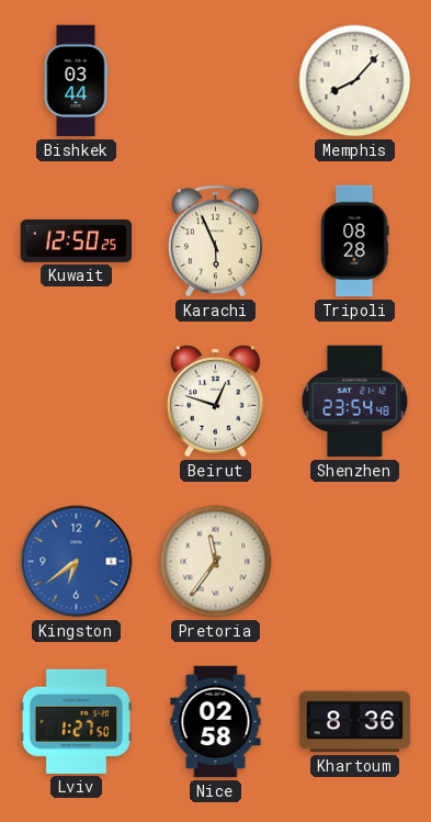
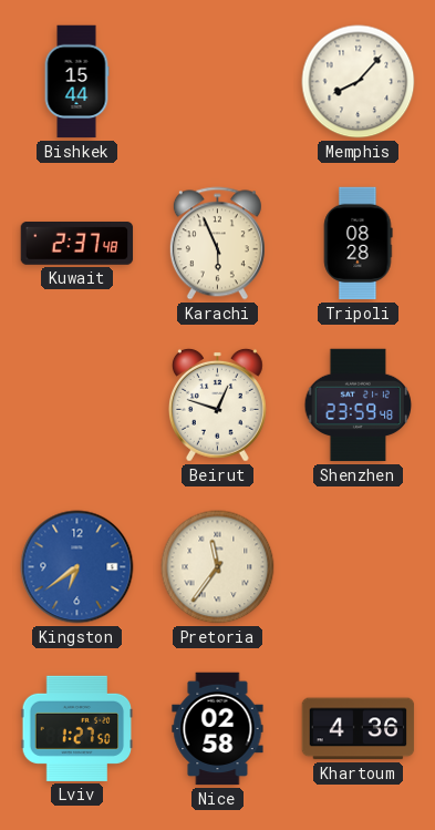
Bishkek: 03:44 -> 15:44
Kuwait: 12:50 -> 2:37
Shenzhen: 23:54 -> 23:59
Khartoum: 8:36 -> 4:36
